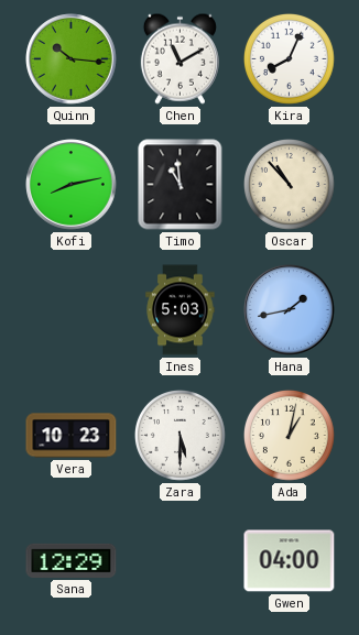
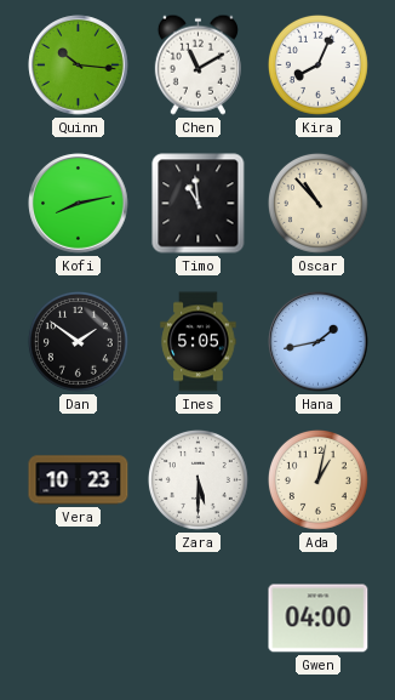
Dan: none -> 1:51
Ines: 5:03 -> 5:05
Sana: 12:29 -> none
